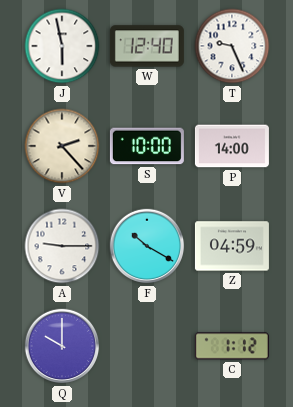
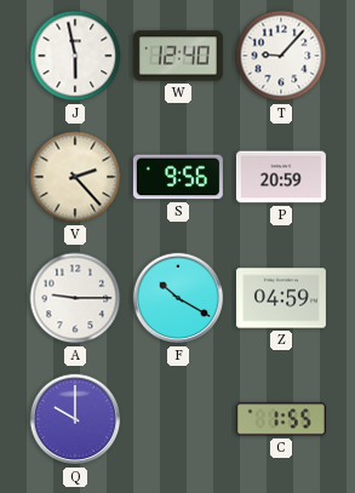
T: 9:26 -> 9:07
S: 10:00 -> 9:56
P: 14:00 -> 20:59
C: 1:12 -> 1:55
